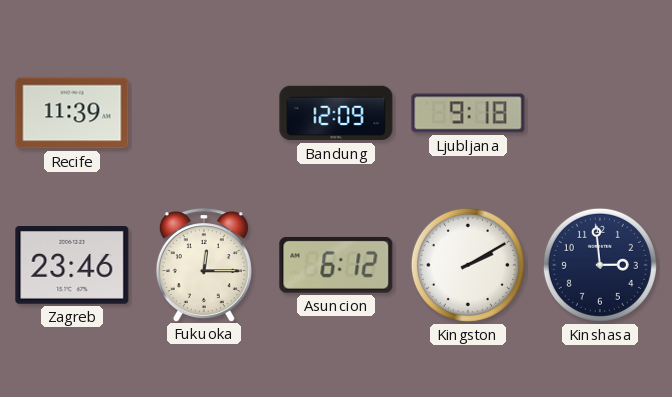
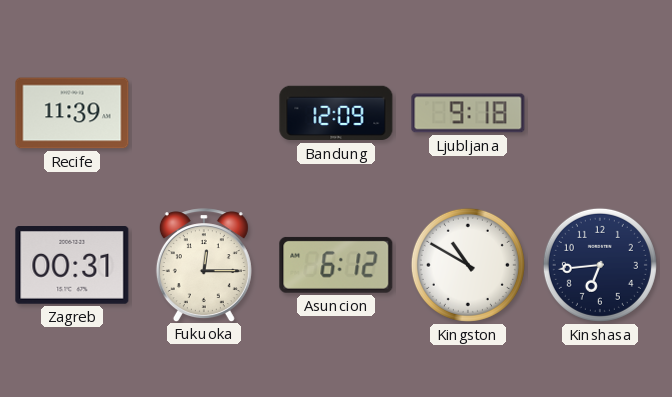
Zagreb: 23:46 -> 00:31
Kingston: 2:10 -> 10:50
Kinshasa: 2:59 -> 6:44
